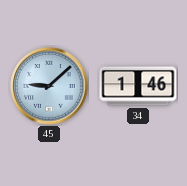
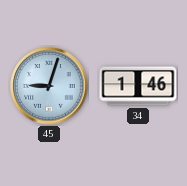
45: 9:08 -> 9:03
